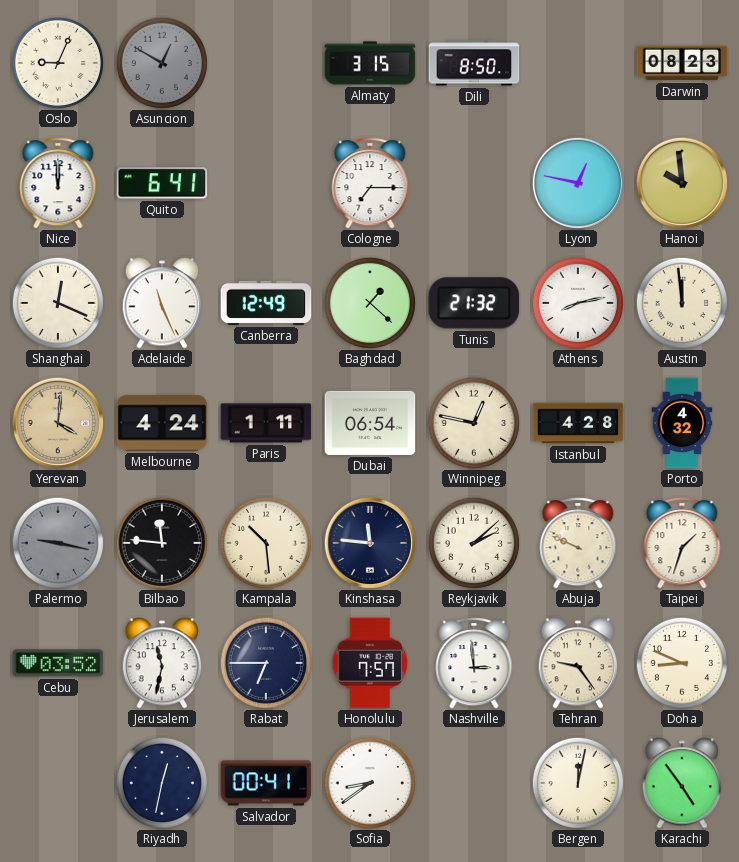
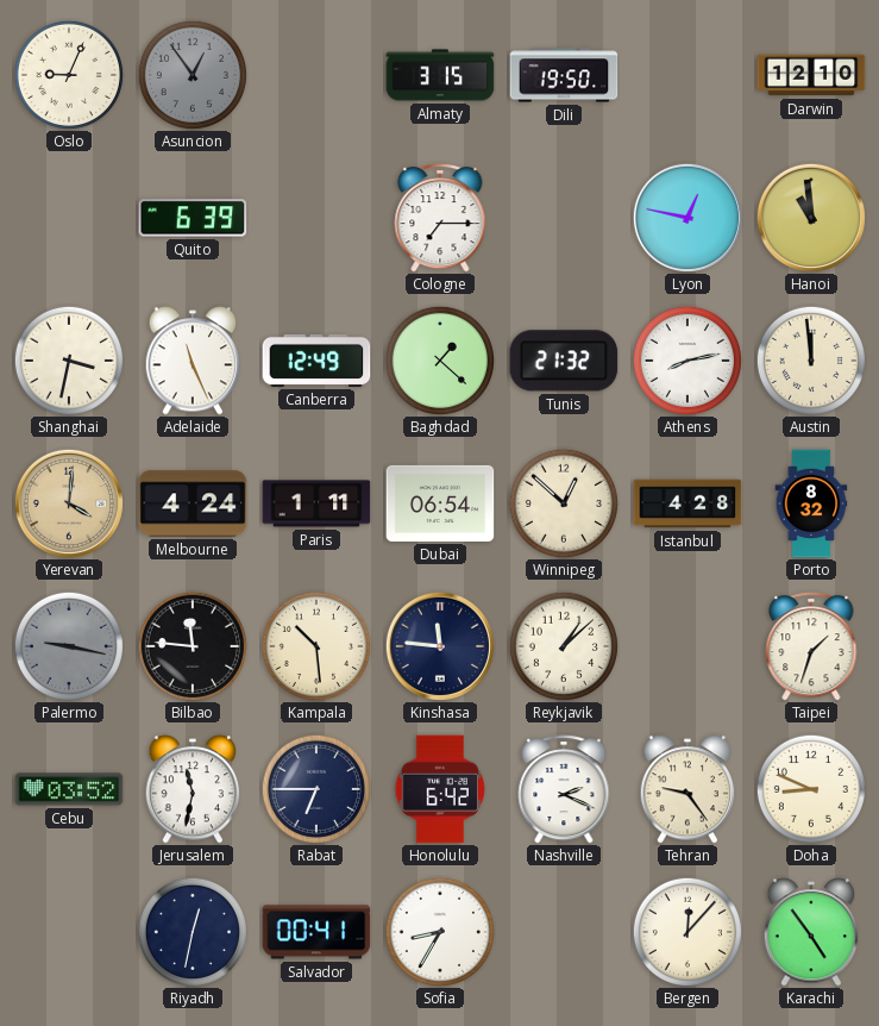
Asuncion: 12:50 -> 12:54
Dili: 8:50 -> 19:50
Darwin: 08:23 -> 12:10
Nice: 12:00 -> none
Quito: 6:41 -> 6:39
Hanoi: 9:59 -> 10:59
Shanghai: 12:19 -> 3:32
Winnipeg: 12:47 -> 12:52
Porto: 4:32 -> 8:32
Reykjavik: 2:08 -> 1:08
Abuja: 9:49 -> none
Honolulu: 7:57 -> 6:42
Nashville: 2:59 -> 2:19
Sofia: 8:39 -> 8:35
Bergen: 12:02 -> 12:07
